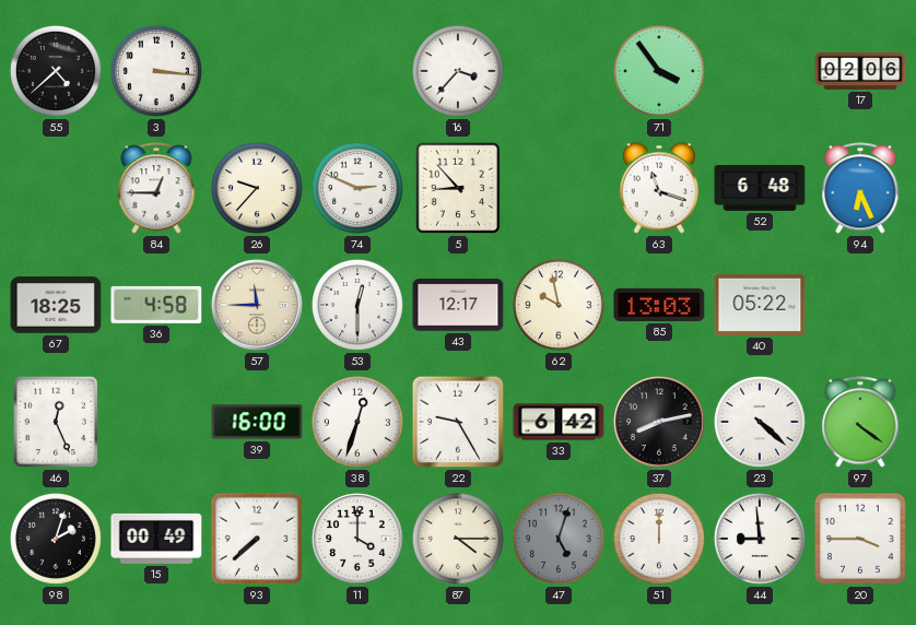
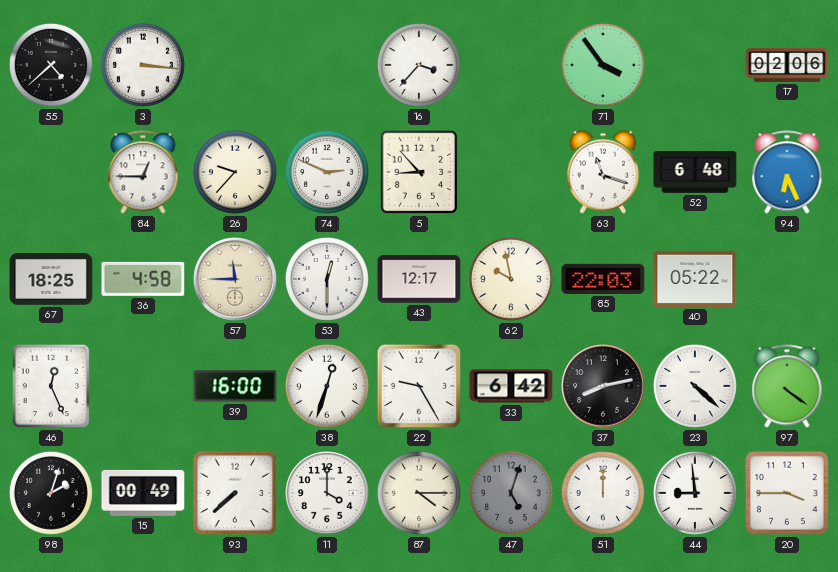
85: 13:03 -> 22:03
